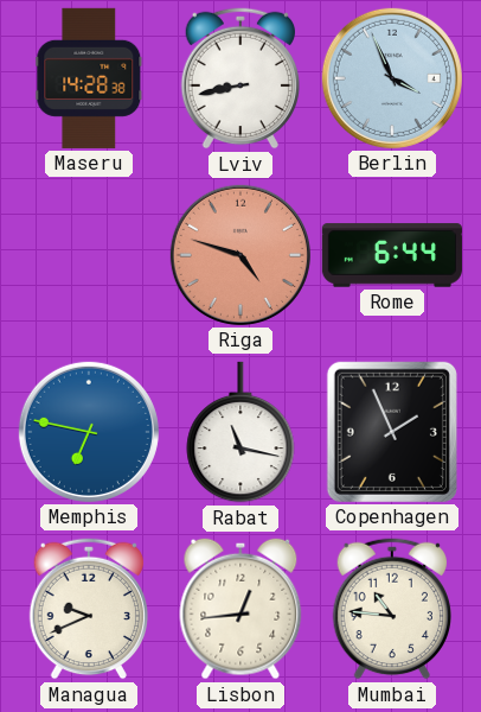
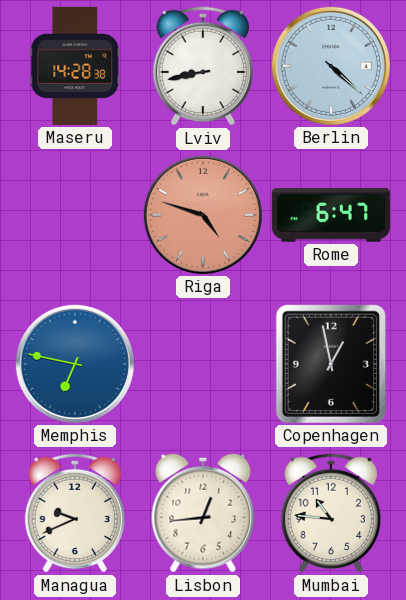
Berlin: 3:56 -> 4:22
Rome: 6:44 -> 6:47
Rabat: 11:17 -> none
Copenhagen: 1:56 -> 12:58
